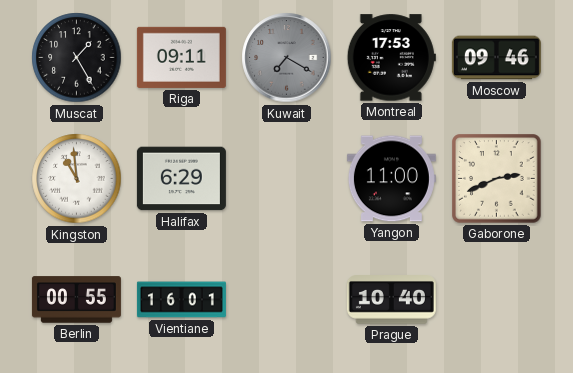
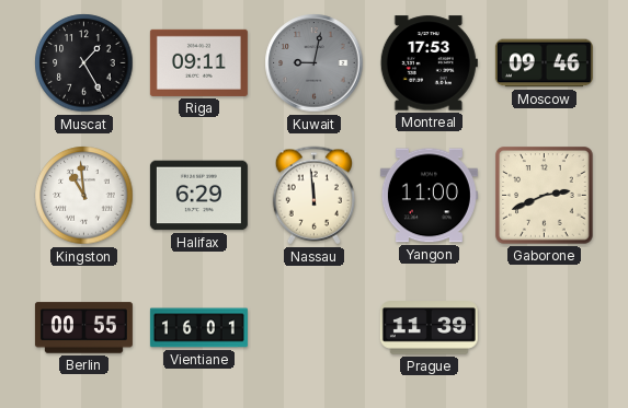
Kuwait: 7:20 -> 9:02
Nassau: none -> 11:59
Prague: 10:40 -> 11:39
